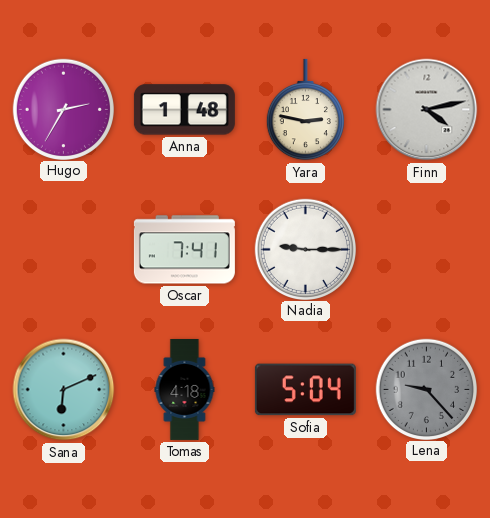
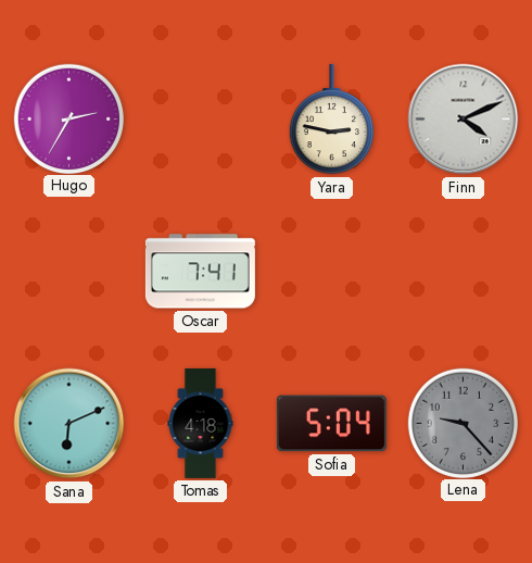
Anna: 1:48 -> none
Finn: 4:13 -> 4:11
Nadia: 9:15 -> none
